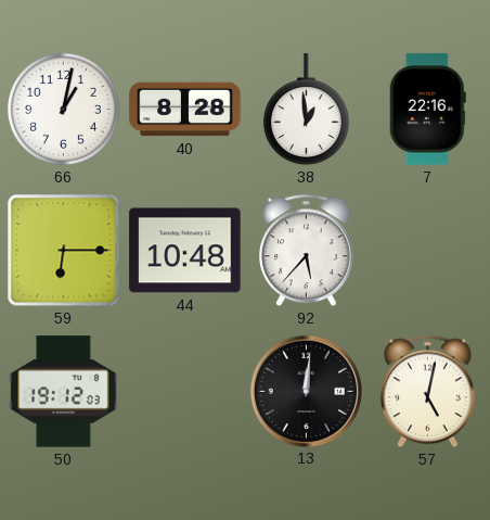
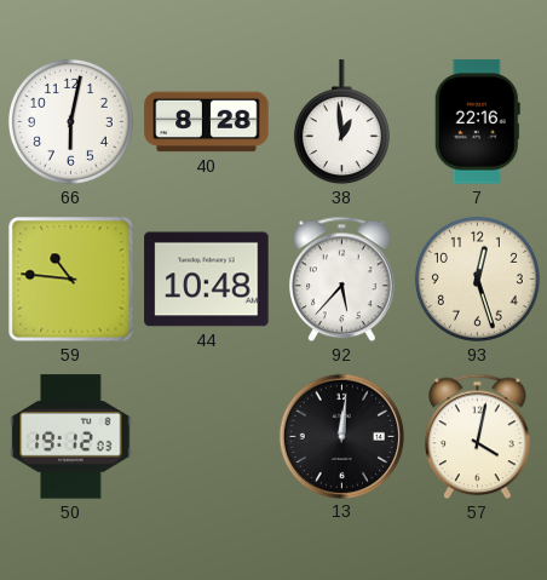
66: 1:02 -> 6:02
59: 6:15 -> 10:46
93: none -> 12:27
57: 5:02 -> 4:02
